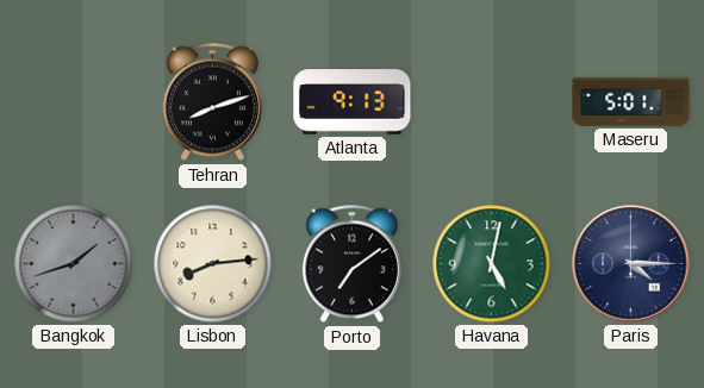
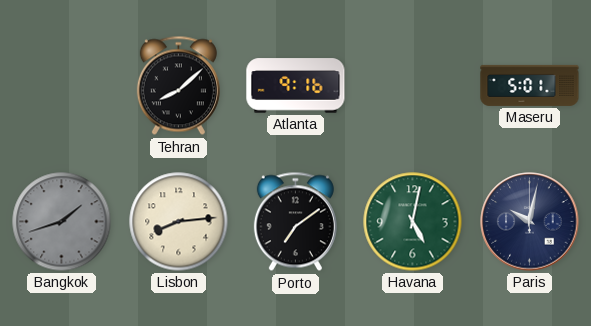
Tehran: 8:12 -> 8:08
Atlanta: 9:13 -> 9:16
Paris: 4:15 -> 10:02
